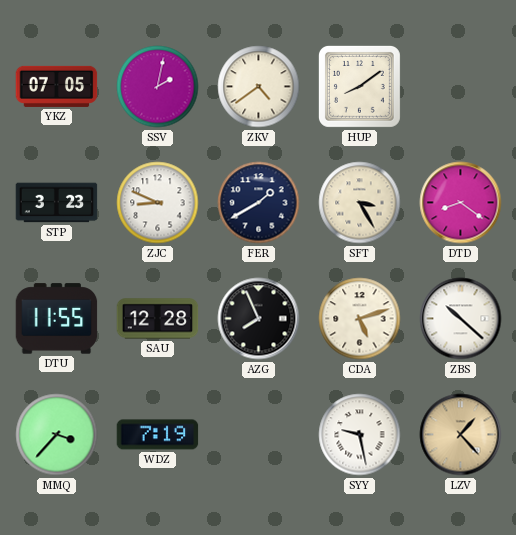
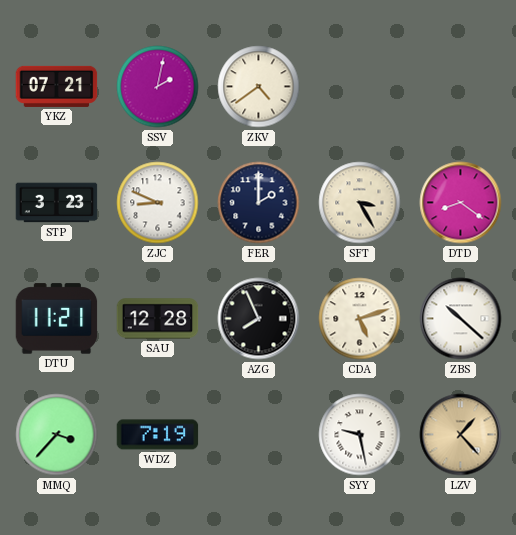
YKZ: 07:05 -> 07:21
HUP: 8:09 -> none
FER: 1:40 -> 2:00
DTU: 11:55 -> 11:21
